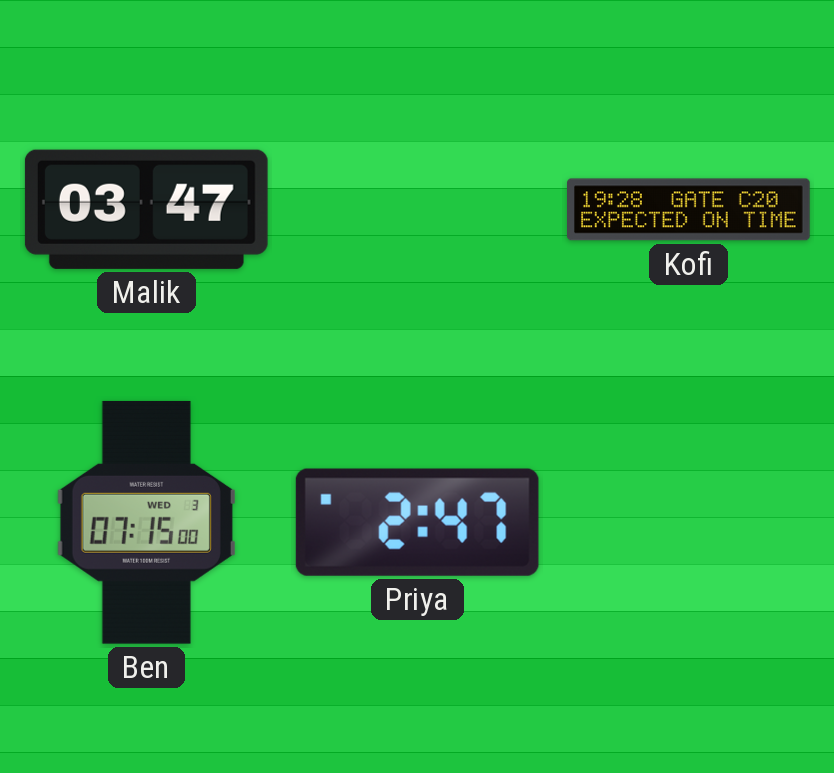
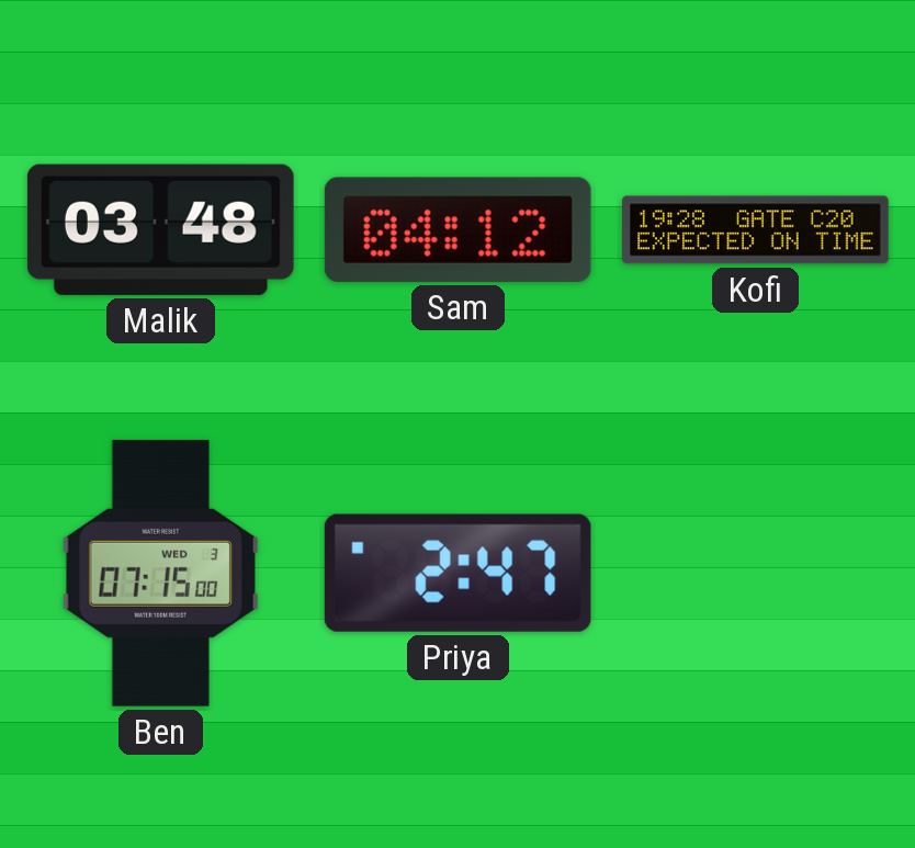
Malik: 03:47 -> 03:48
Sam: none -> 04:12
